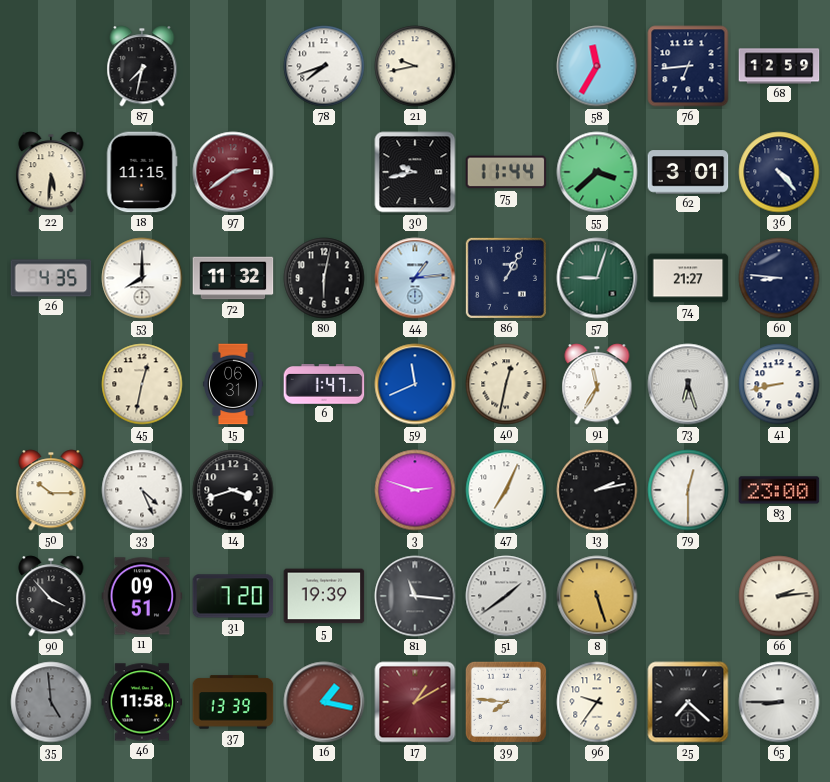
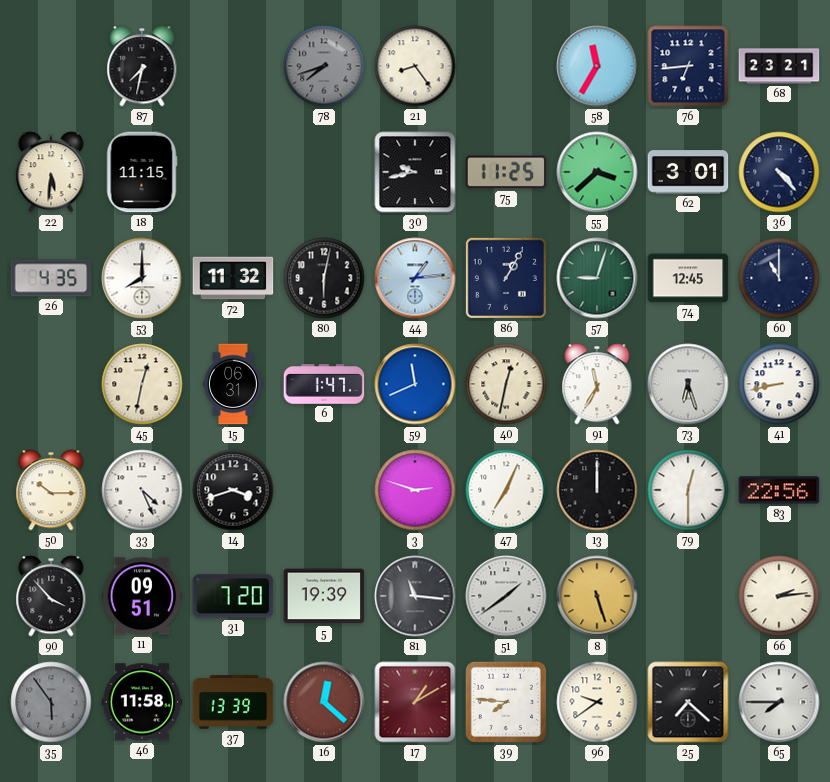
78 dial: white -> grey
21: 9:43 -> 8:24
68: 12:59 -> 23:21
97: 2:39 -> none
75: 11:44 -> 11:25
74: 21:27 -> 12:45
60: 8:46 -> 11:00
13: 2:13 -> 12:00
83: 23:00 -> 22:56
35: 4:59 -> 5:54
16: 1:17 -> 12:22
96: 9:36 -> 9:39
65: 8:45 -> 7:45
